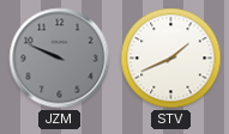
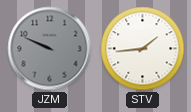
STV: 1:41 -> 1:44
